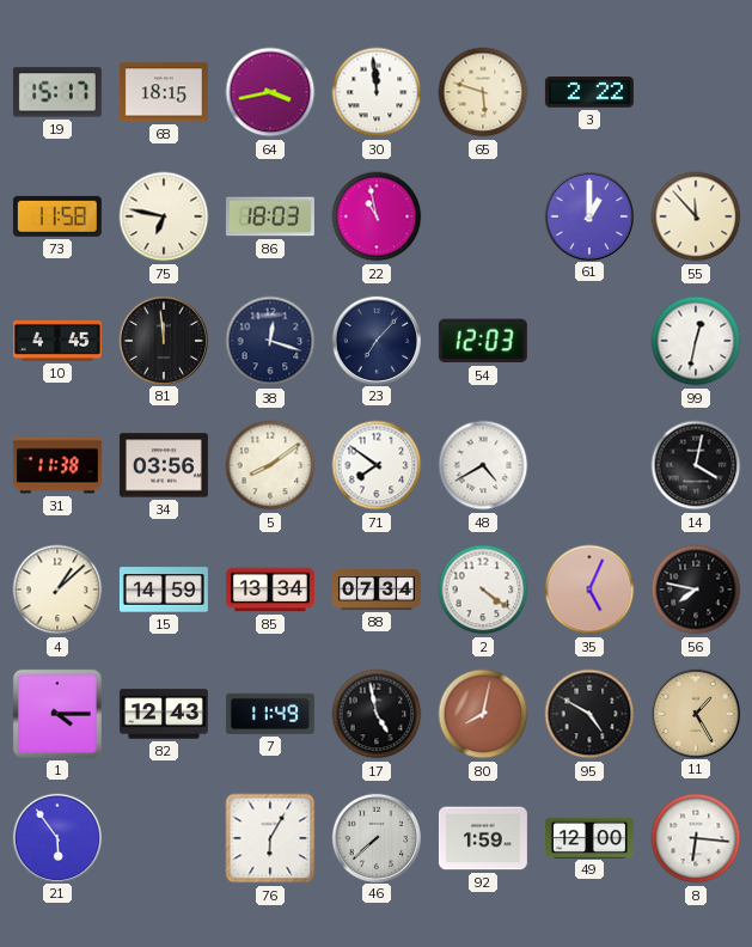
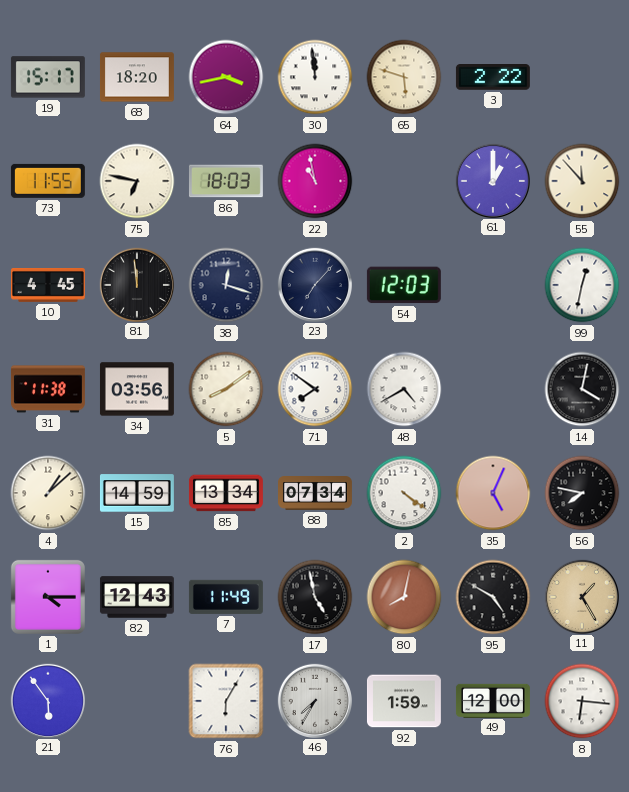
68: 18:15 -> 18:20
73: 11:58 -> 11:55
46: 7:38 -> 7:35
